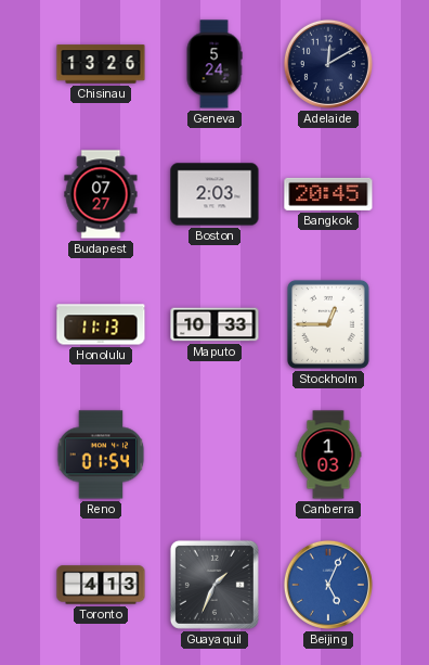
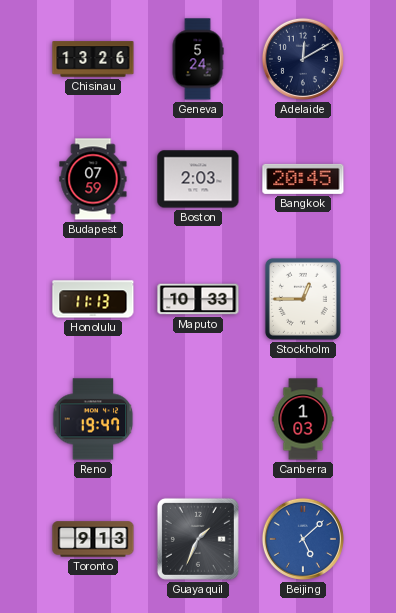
Budapest: 07:27 -> 07:59
Reno: 01:54 -> 19:47
Toronto: 4:13 -> 9:13
Beijing: 5:04 -> 5:08
